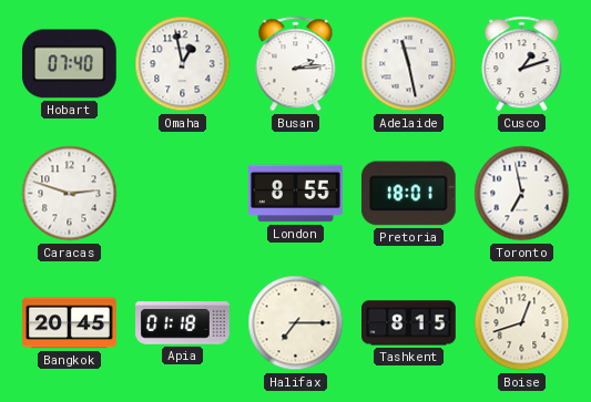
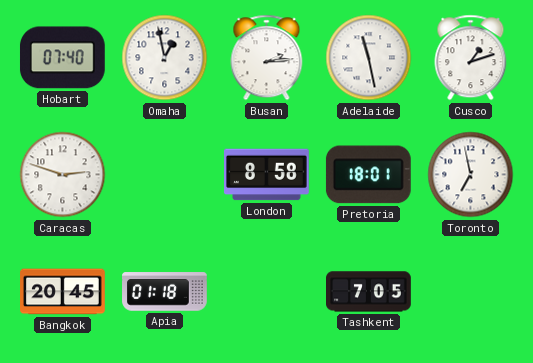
London: 8:55 -> 8:58
Halifax: 7:15 -> none
Tashkent: 8:15 -> 7:05
Boise: 12:42 -> none
